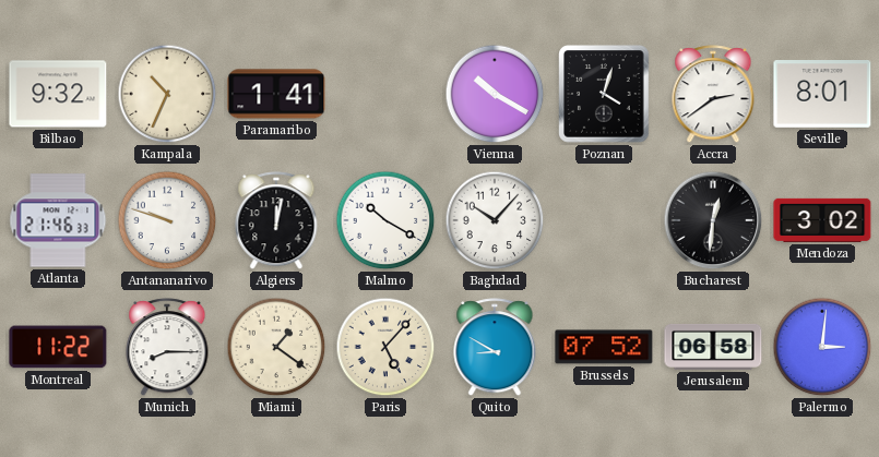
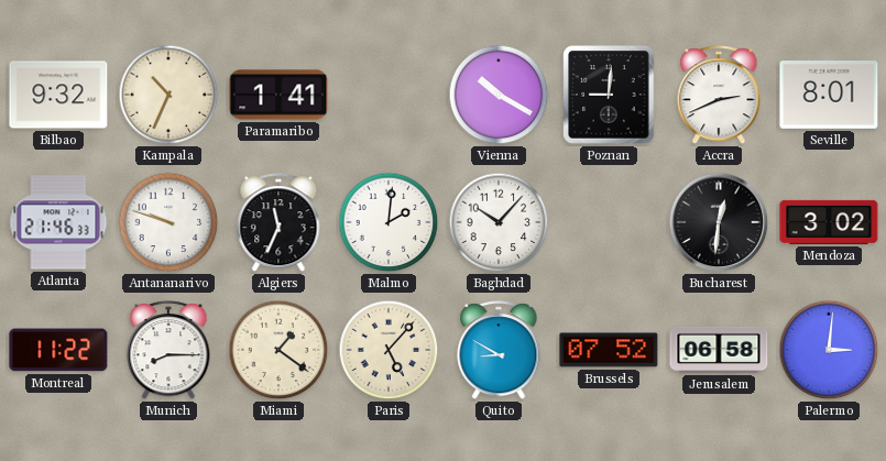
Poznan: 4:03 -> 9:01
Accra: 2:39 -> 2:41
Algiers: 12:02 -> 11:34
Malmo: 10:20 -> 2:01
